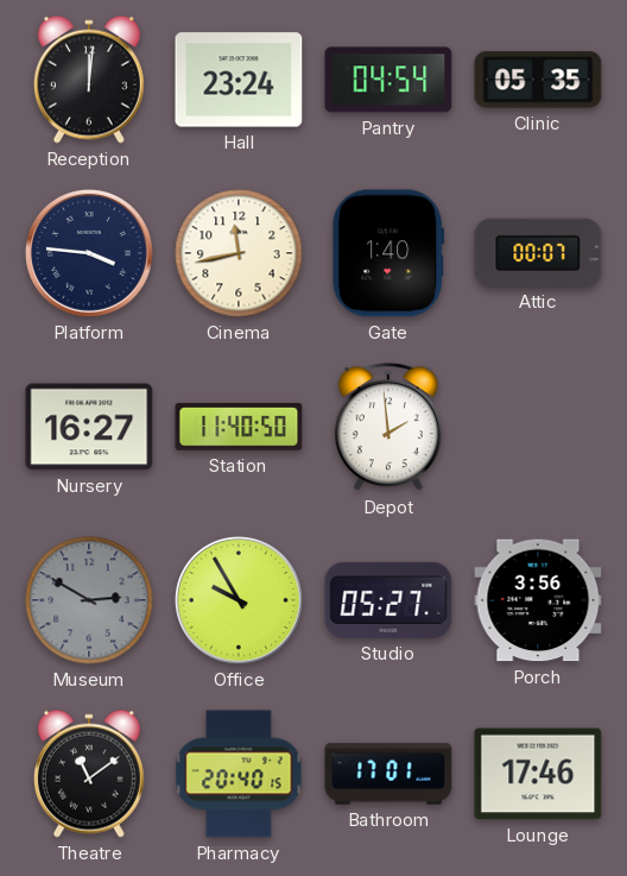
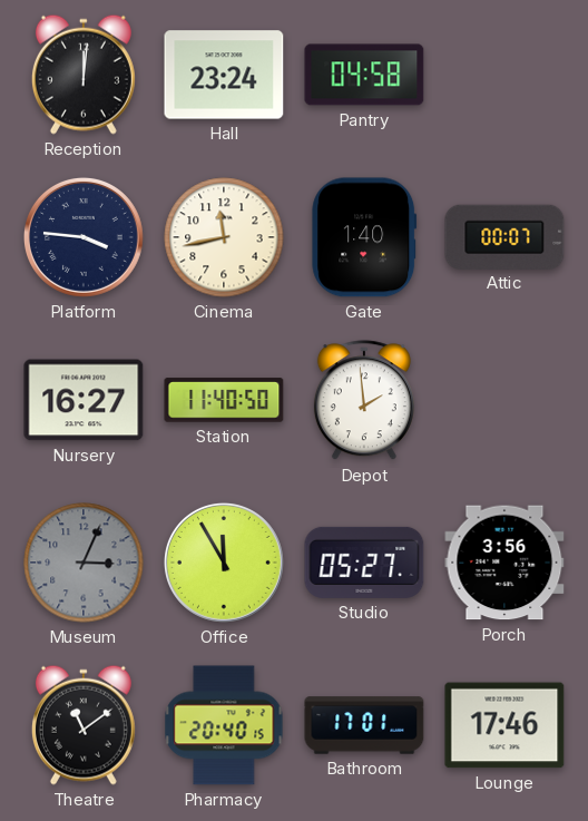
Pantry: 04:54 -> 04:58
Clinic: 05:35 -> none
Museum: 2:50 -> 3:04
Office: 9:55 -> 11:55
